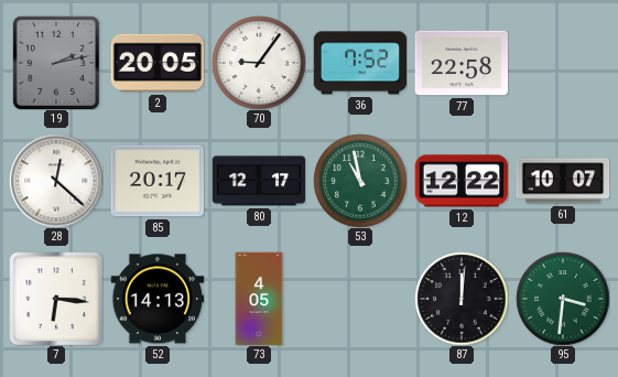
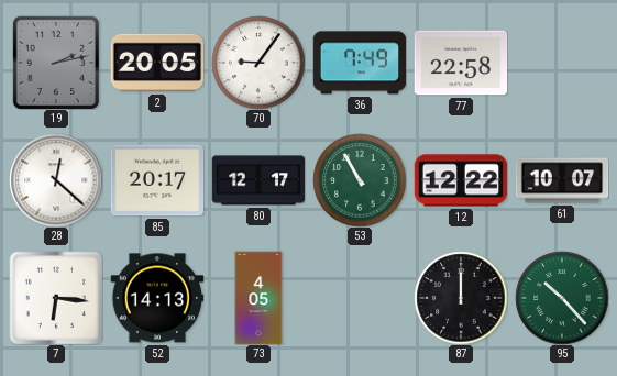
36: 7:52 -> 7:49
53: 10:58 -> 10:55
87: 12:01 -> 12:00
95: 3:31 -> 10:23
